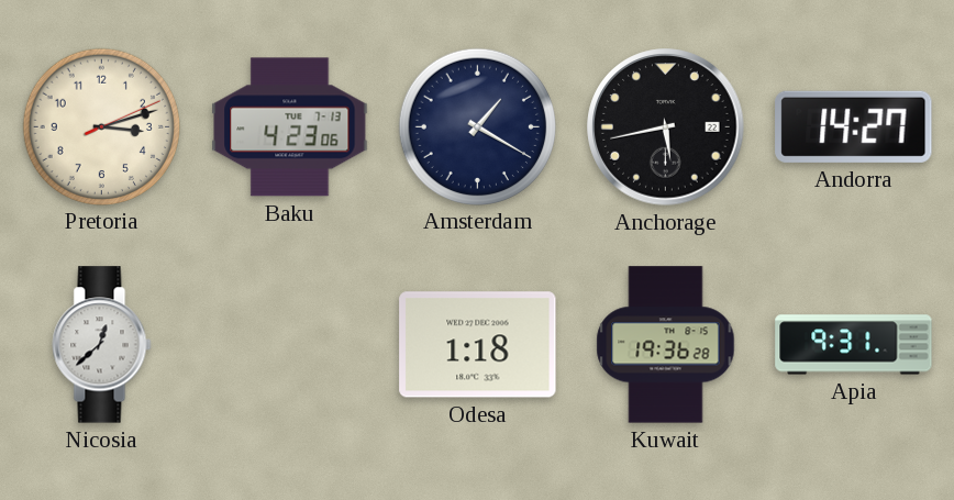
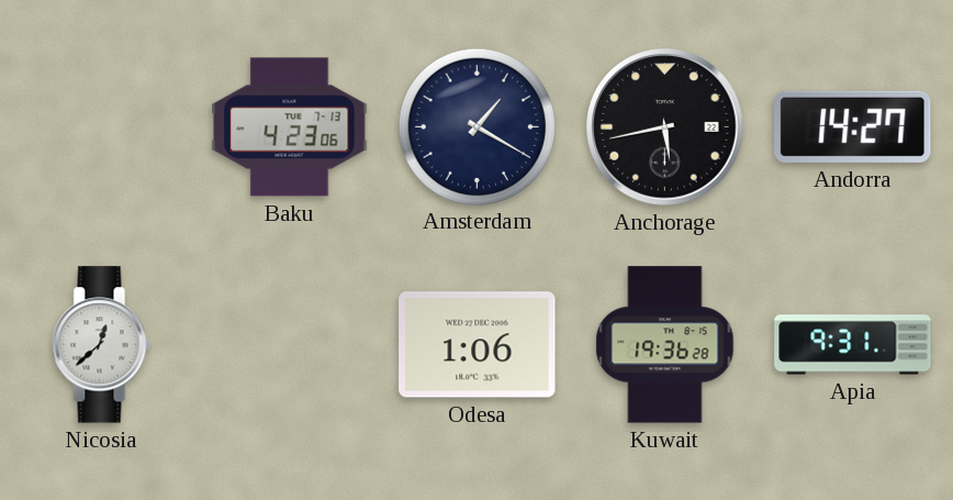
Pretoria: 3:12 -> none
Odesa: 1:18 -> 1:06
